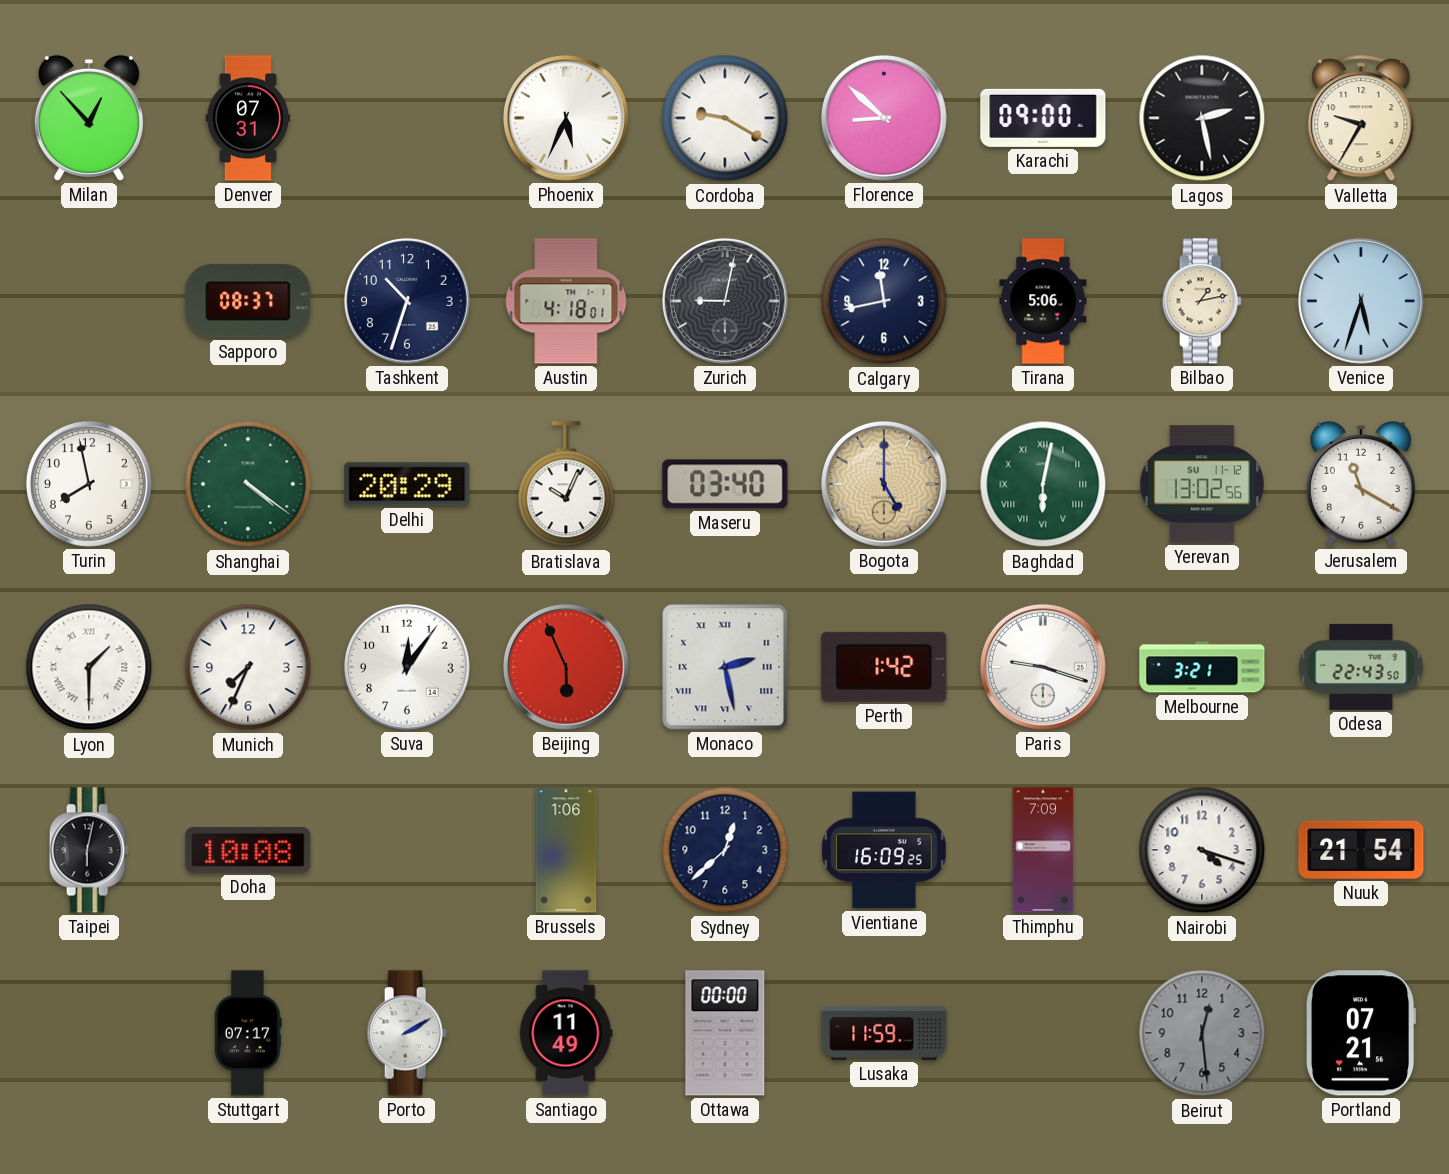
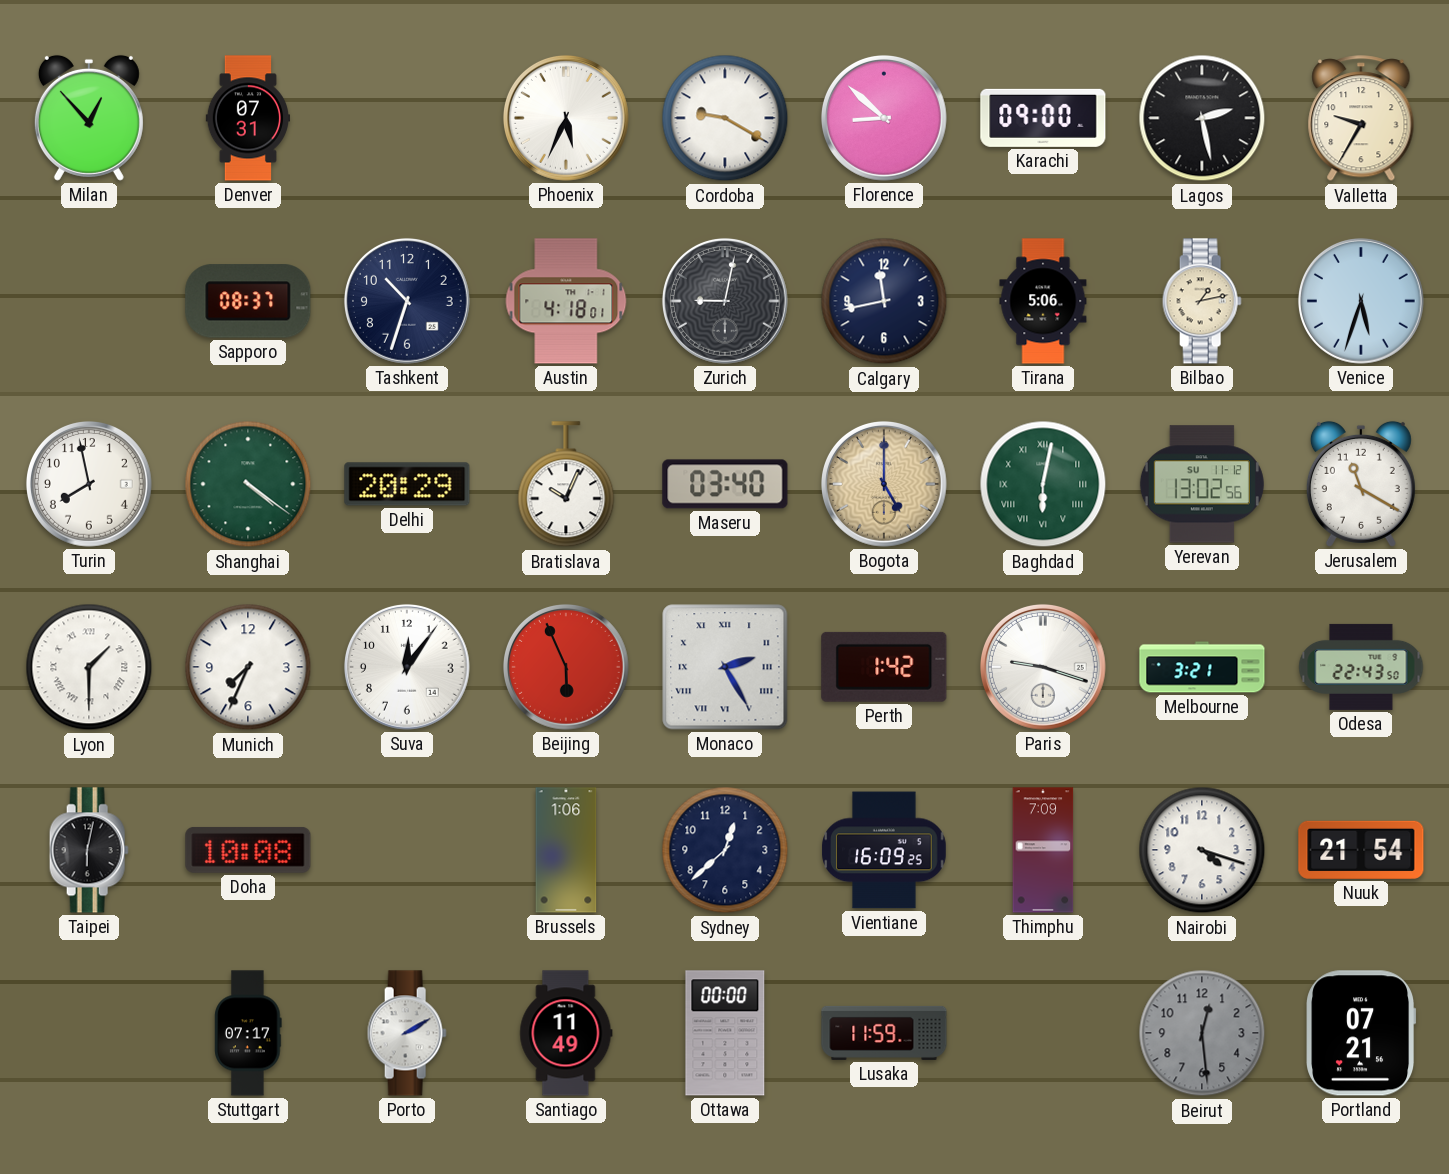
Monaco: 2:28 -> 2:25
